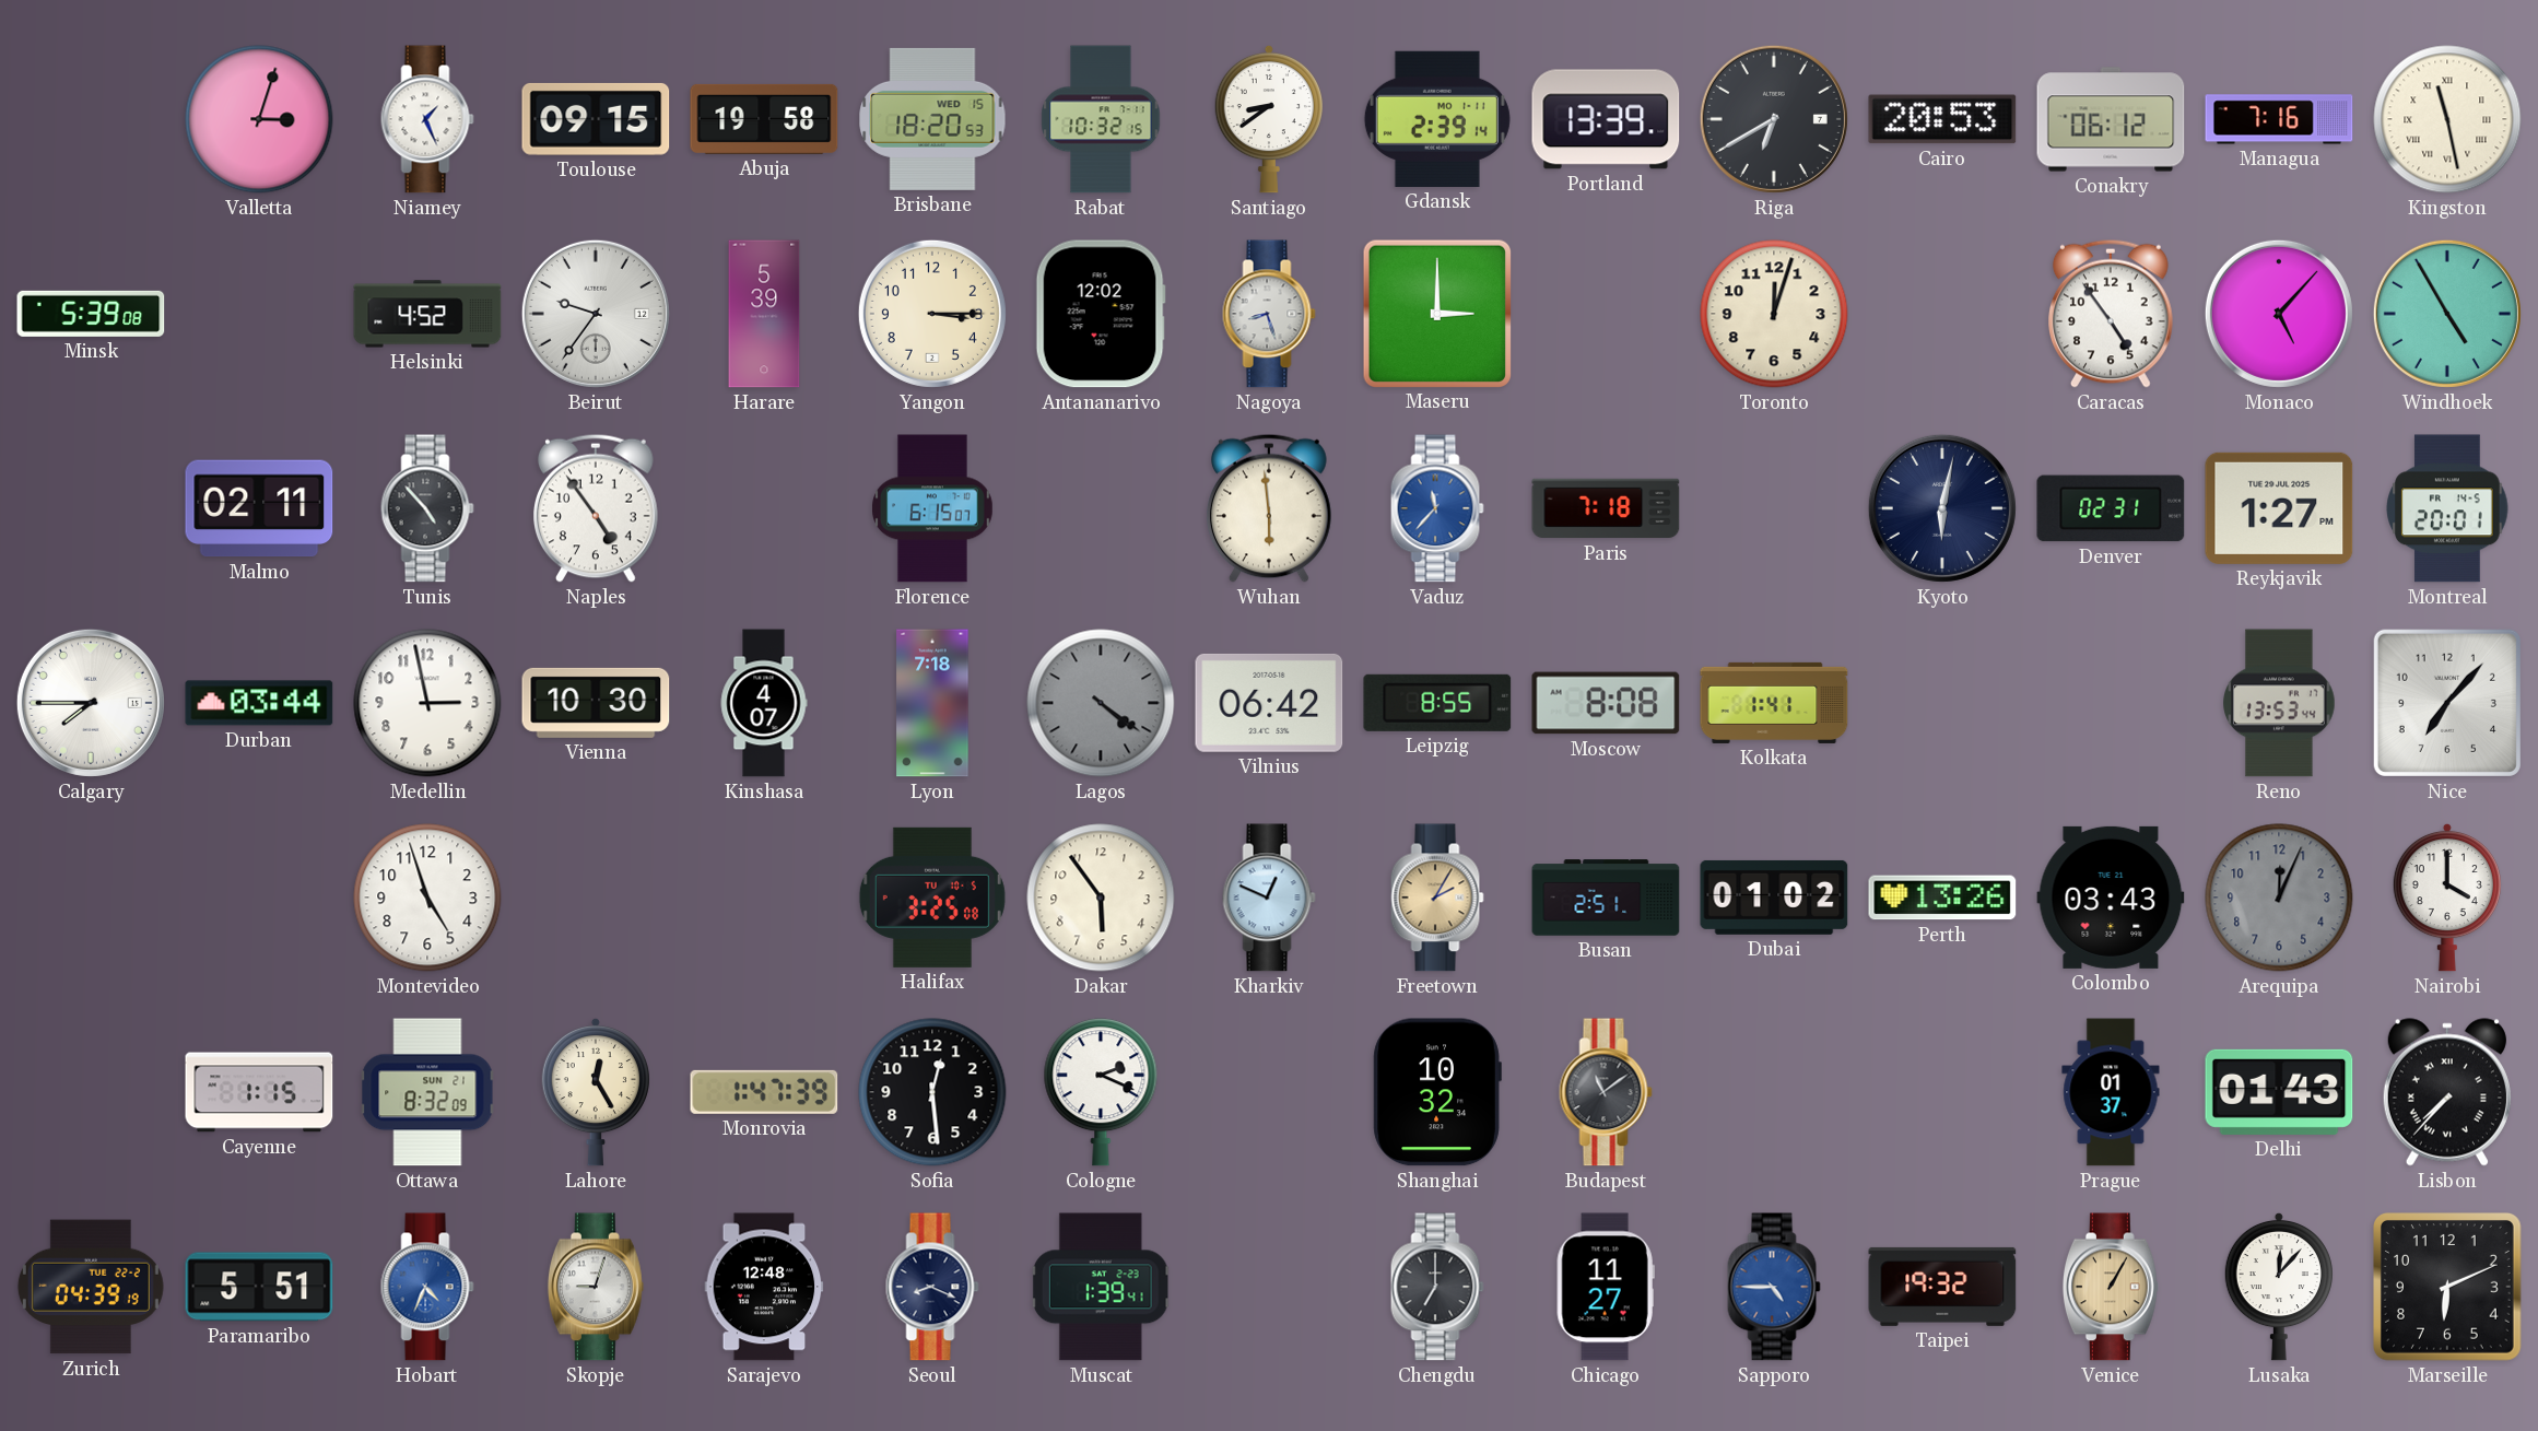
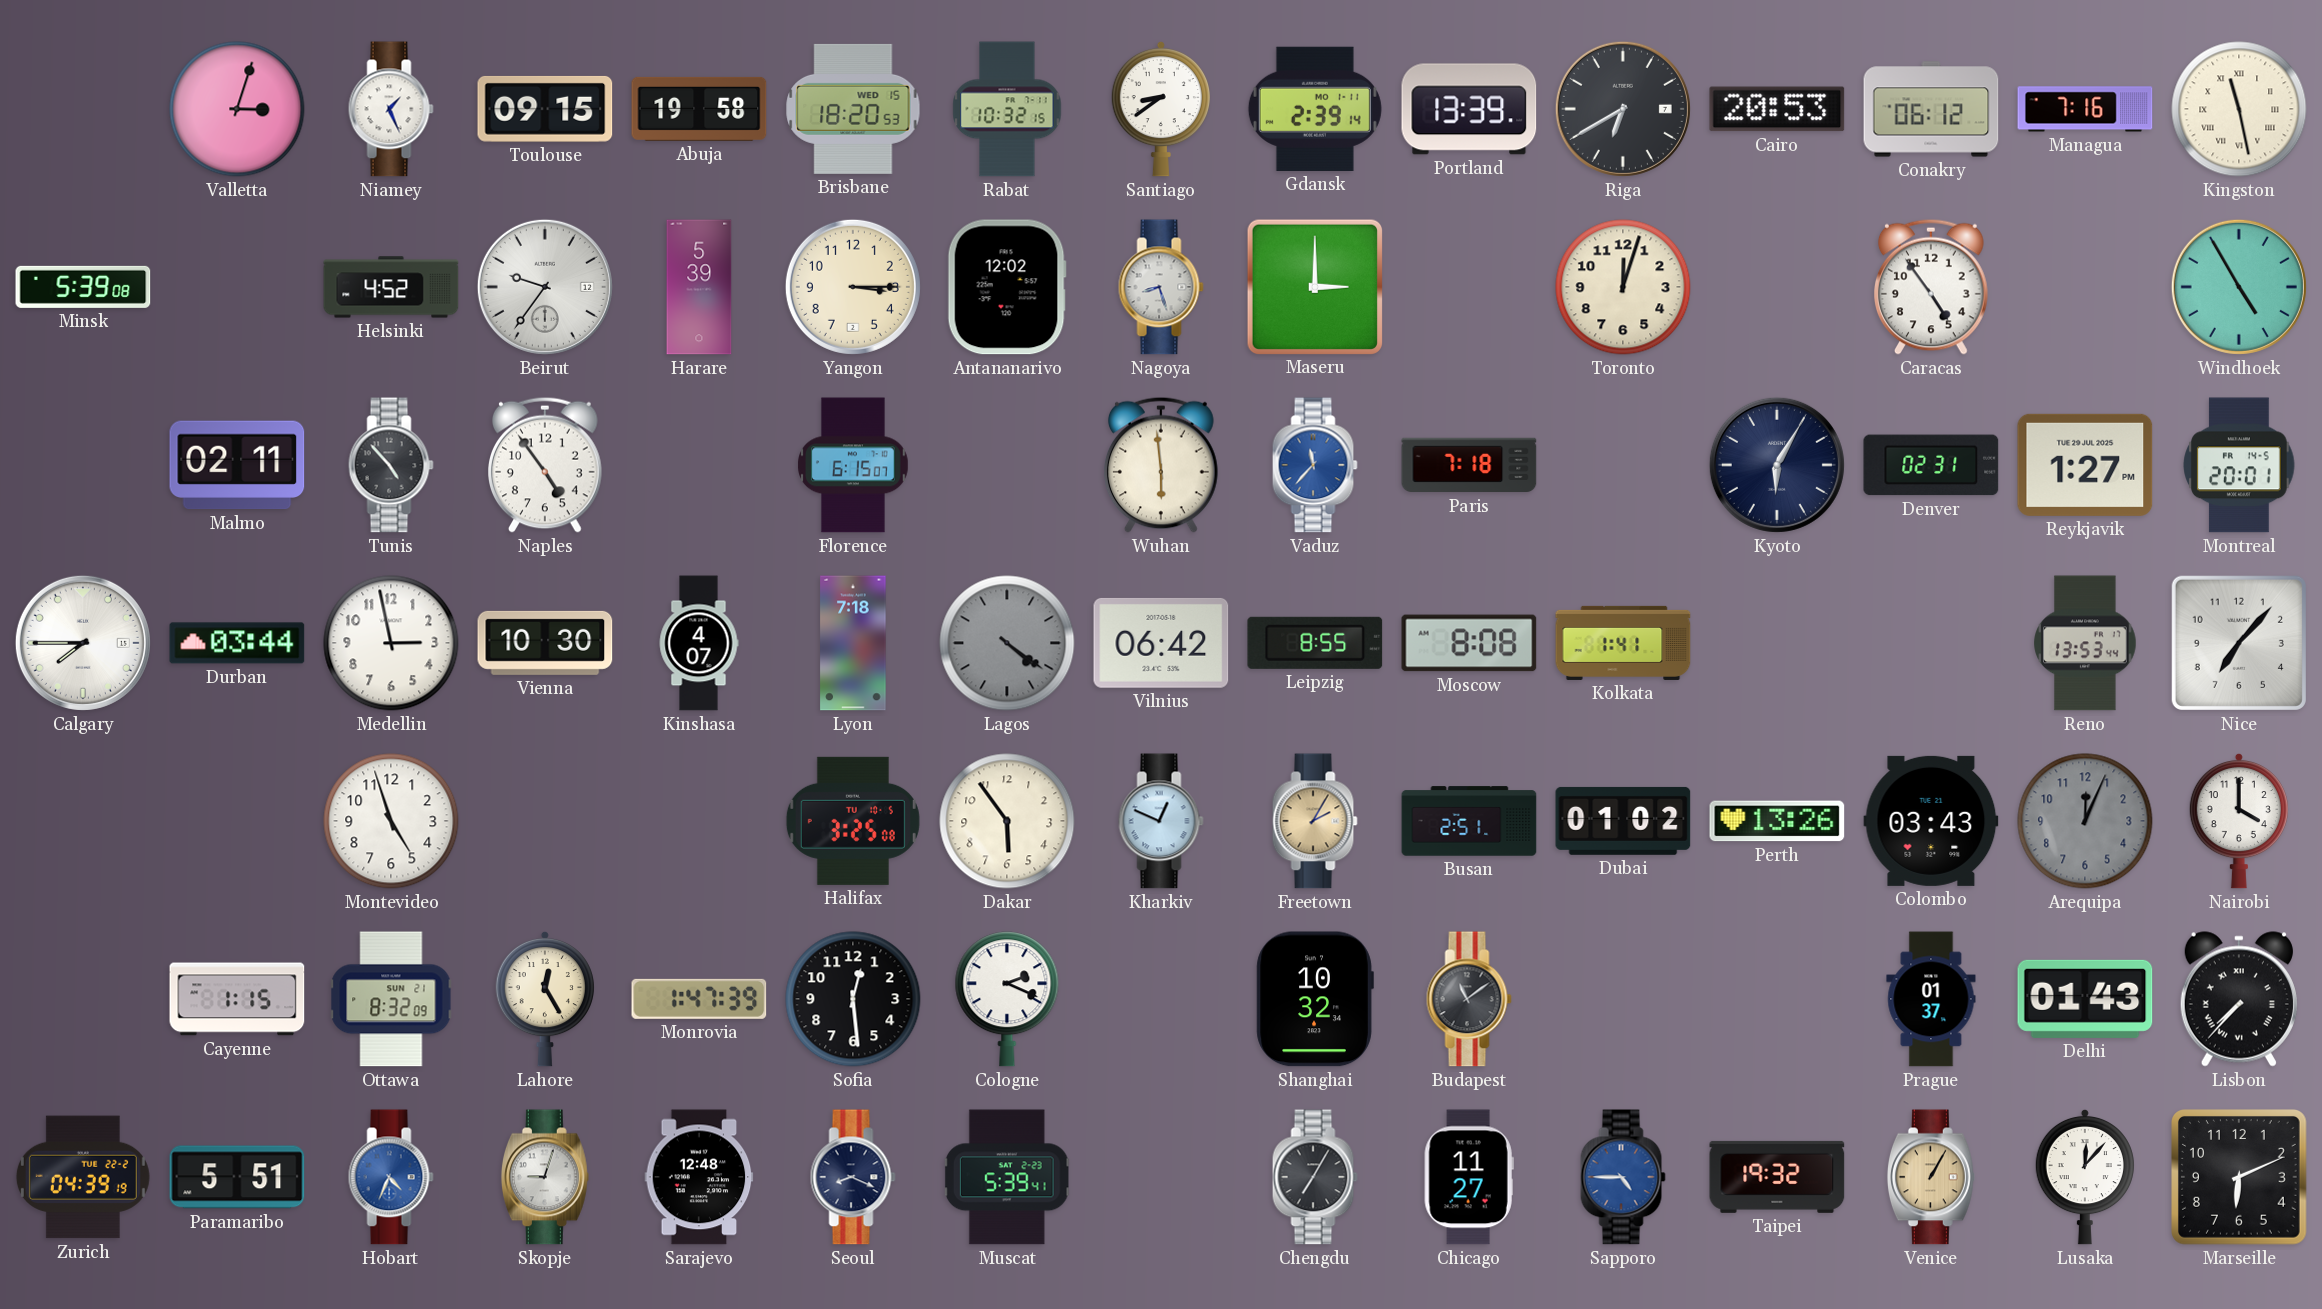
Monaco: 5:07 -> none
Kyoto: 6:02 -> 6:05
Muscat: 1:39 -> 5:39
Chengdu: 7:00 -> 7:05
